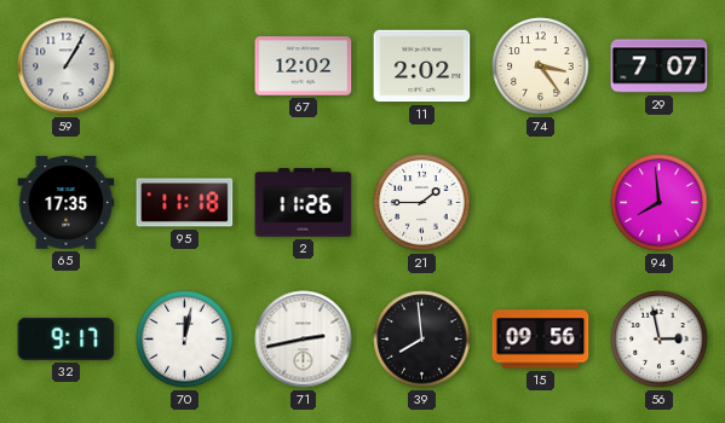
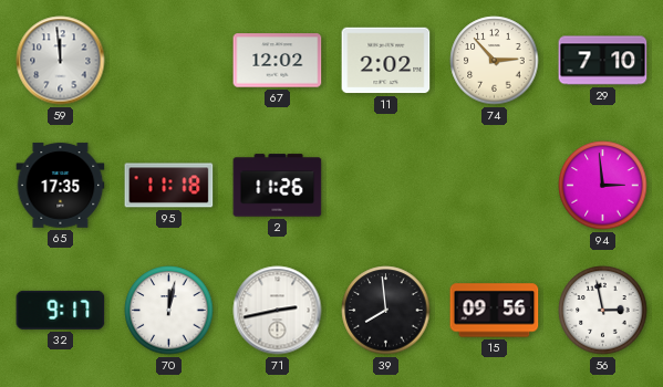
59: 1:05 -> 11:59
74: 3:24 -> 2:53
29: 7:07 -> 7:10
21: 1:45 -> none
94: 7:59 -> 2:59
